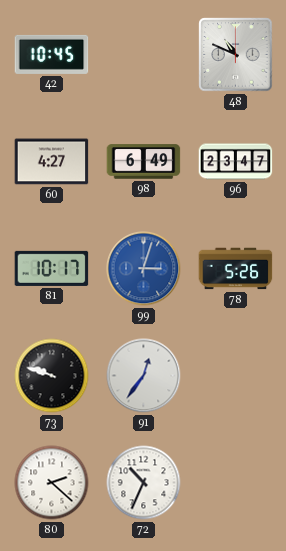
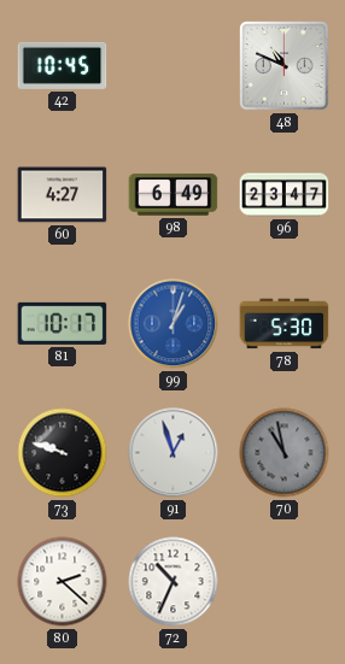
99: 3:03 -> 1:03
78: 5:26 -> 5:30
91: 12:36 -> 12:57
70: none -> 10:58
